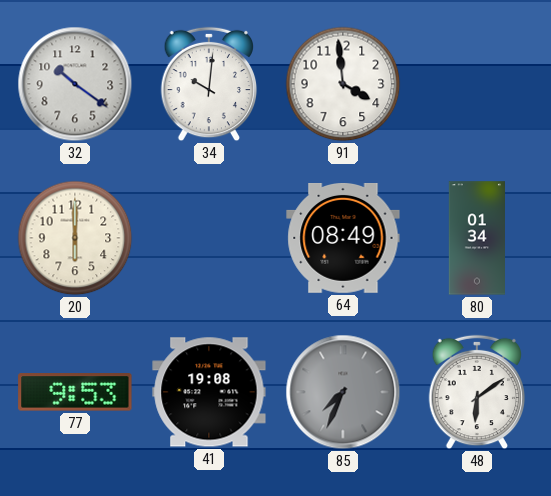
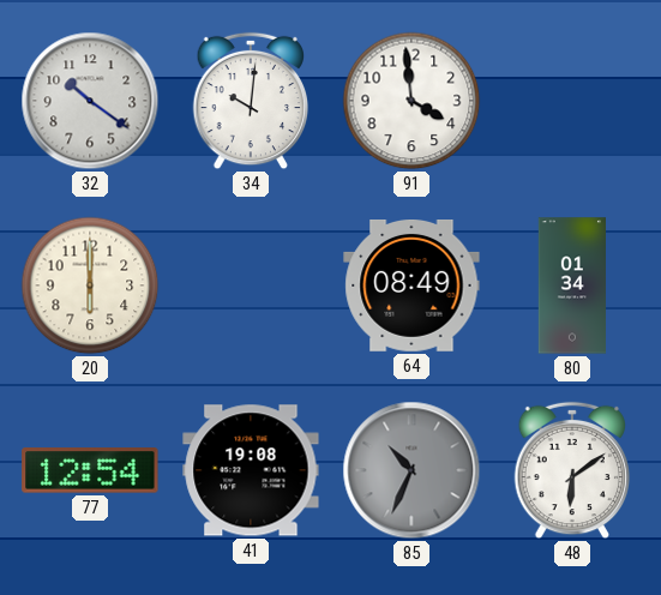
77: 9:53 -> 12:54
85: 7:34 -> 10:34
